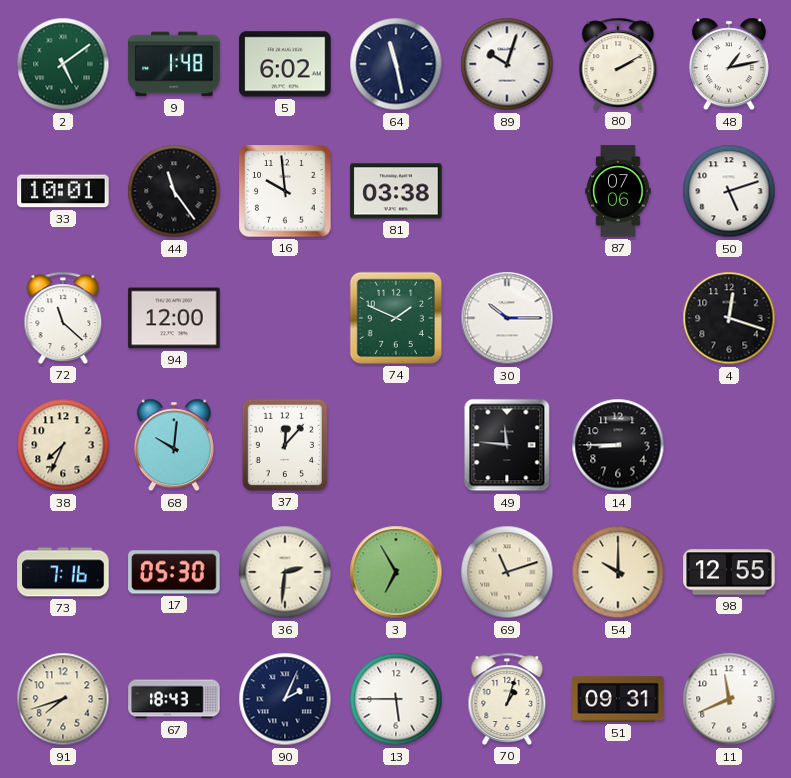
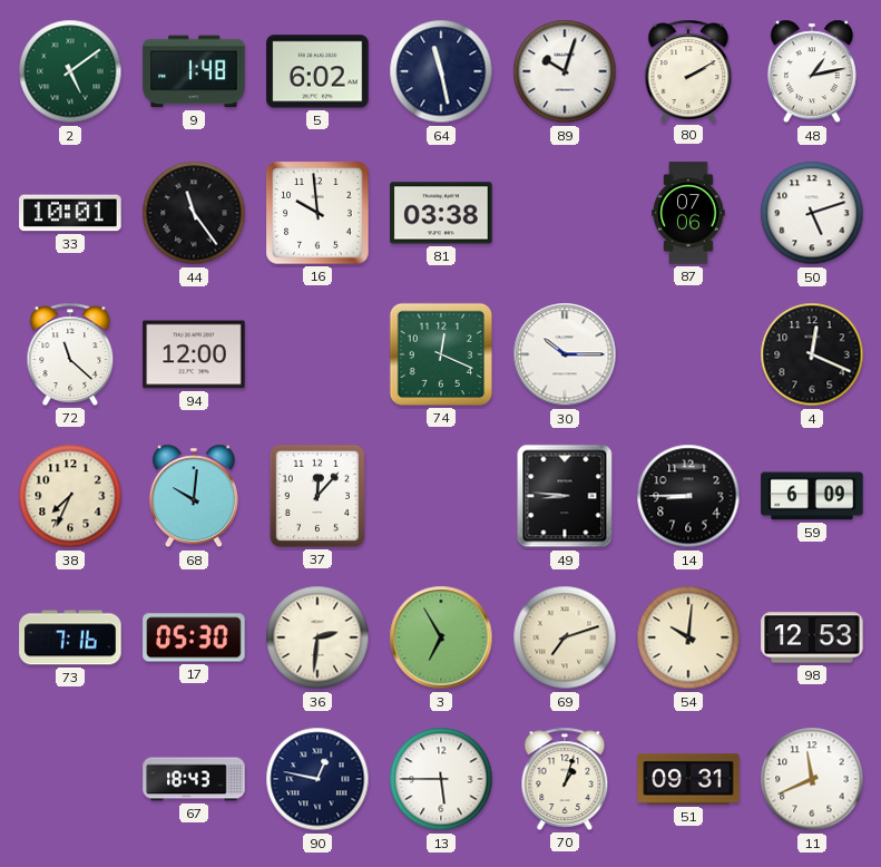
74: 1:49 -> 12:19
4: 12:18 -> 12:19
49: 11:46 -> 8:46
59: none -> 6:09
69: 11:12 -> 7:12
54: 10:00 -> 10:01
98: 12:55 -> 12:53
91: 7:42 -> none
90: 2:04 -> 12:47
